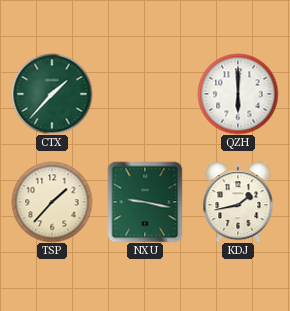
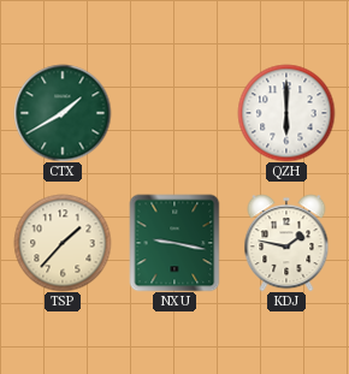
CTX: 1:37 -> 1:40
KDJ: 1:43 -> 1:47
